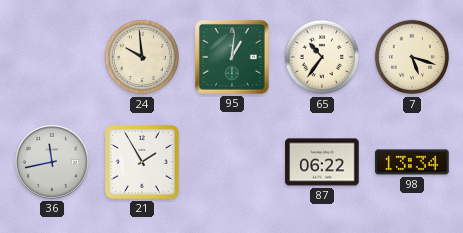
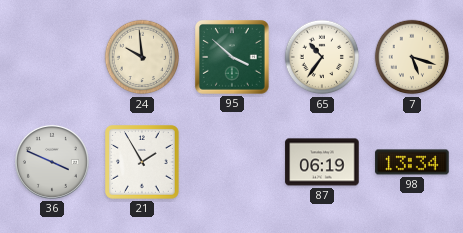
95: 1:01 -> 3:52
36: 11:43 -> 3:49
87: 06:22 -> 06:19
